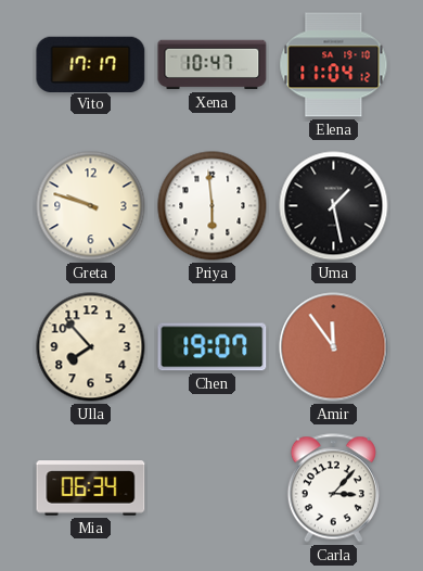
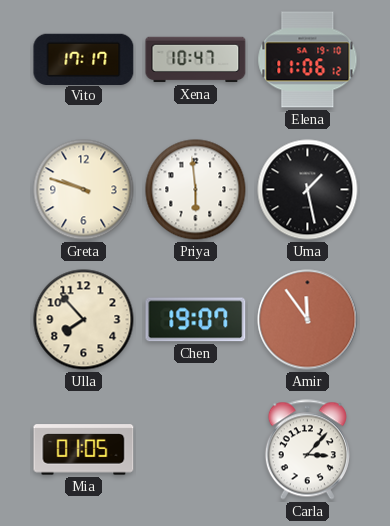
Elena: 11:04 -> 11:06
Mia: 06:34 -> 01:05
